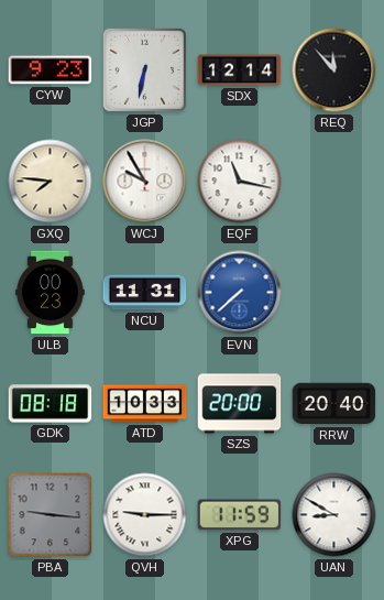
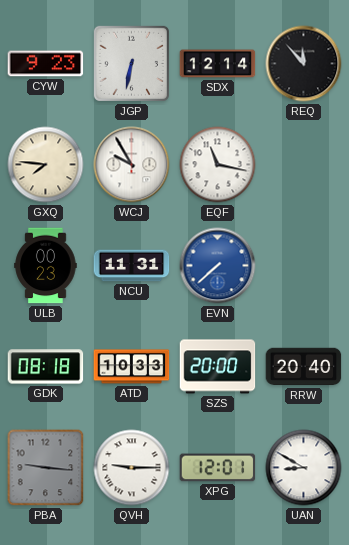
XPG: 11:59 -> 12:01
